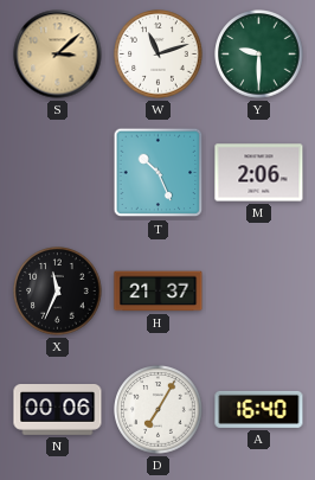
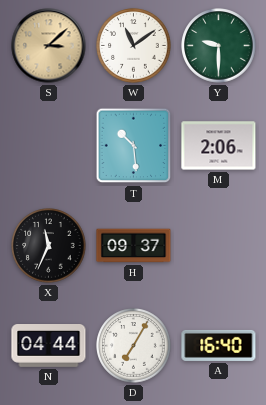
W: 11:12 -> 11:09
T: 10:26 -> 10:29
H: 21:37 -> 09:37
N: 00:06 -> 04:44
